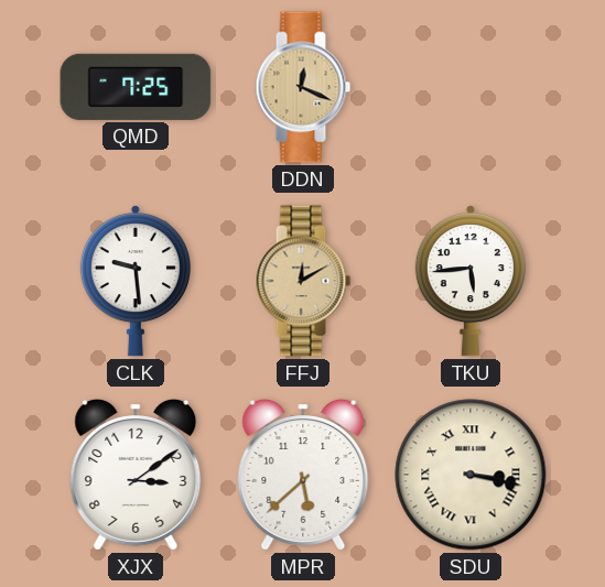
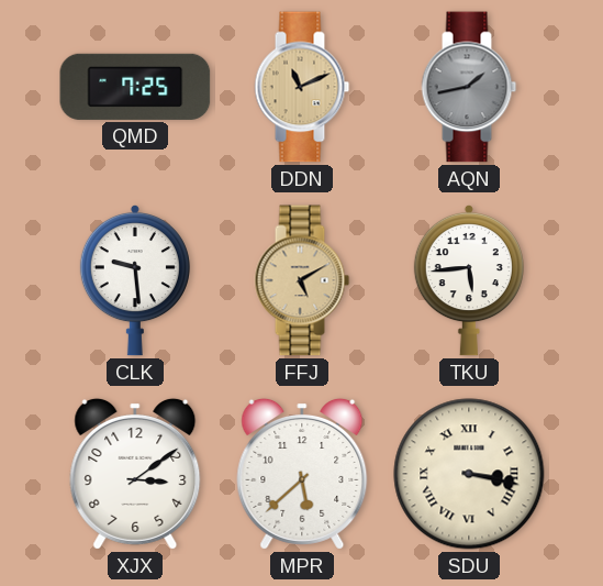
DDN: 12:19 -> 11:11
AQN: none -> 1:43
FFJ: 12:10 -> 5:10
